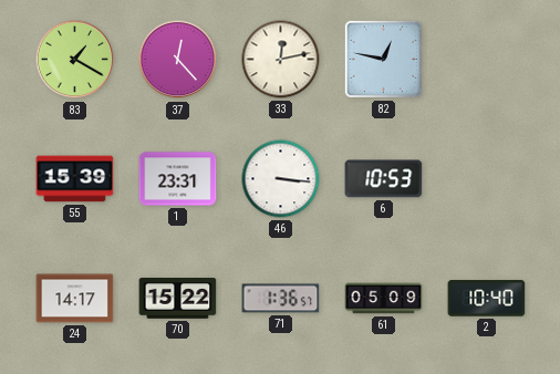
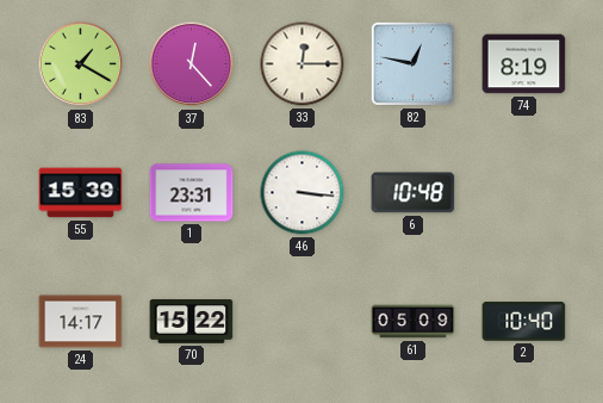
33: 12:13 -> 12:15
74: none -> 8:19
6: 10:53 -> 10:48
71: 1:36 -> none
